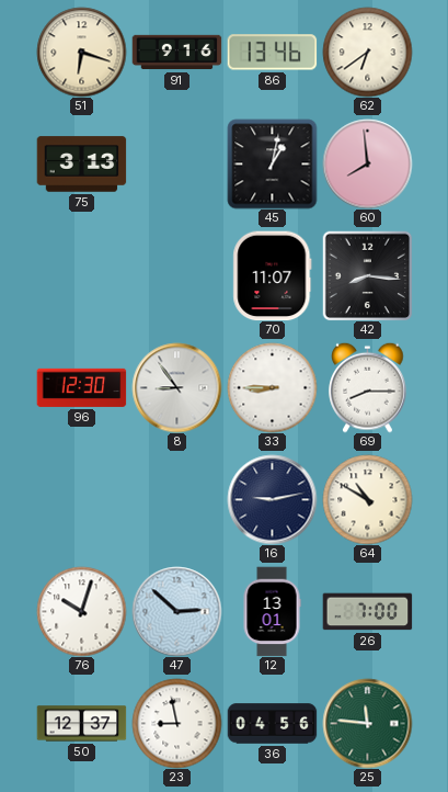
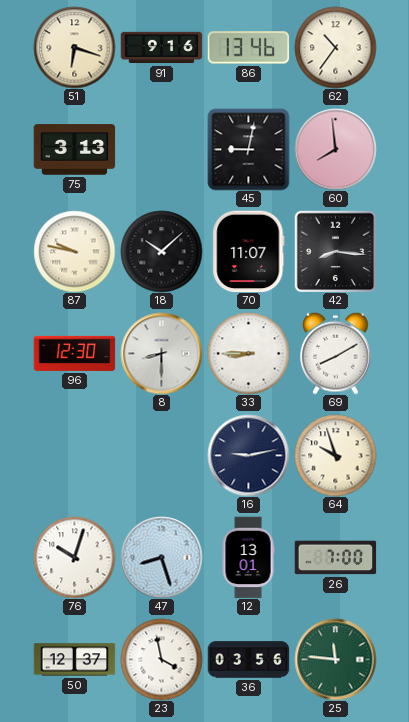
62: 6:39 -> 10:36
45: 1:02 -> 9:02
87: none -> 9:47
18: none -> 10:08
8: 8:54 -> 8:30
69: 8:15 -> 8:10
64: 10:50 -> 9:57
47: 2:52 -> 8:27
23: 8:58 -> 3:58
36: 04:56 -> 03:56
